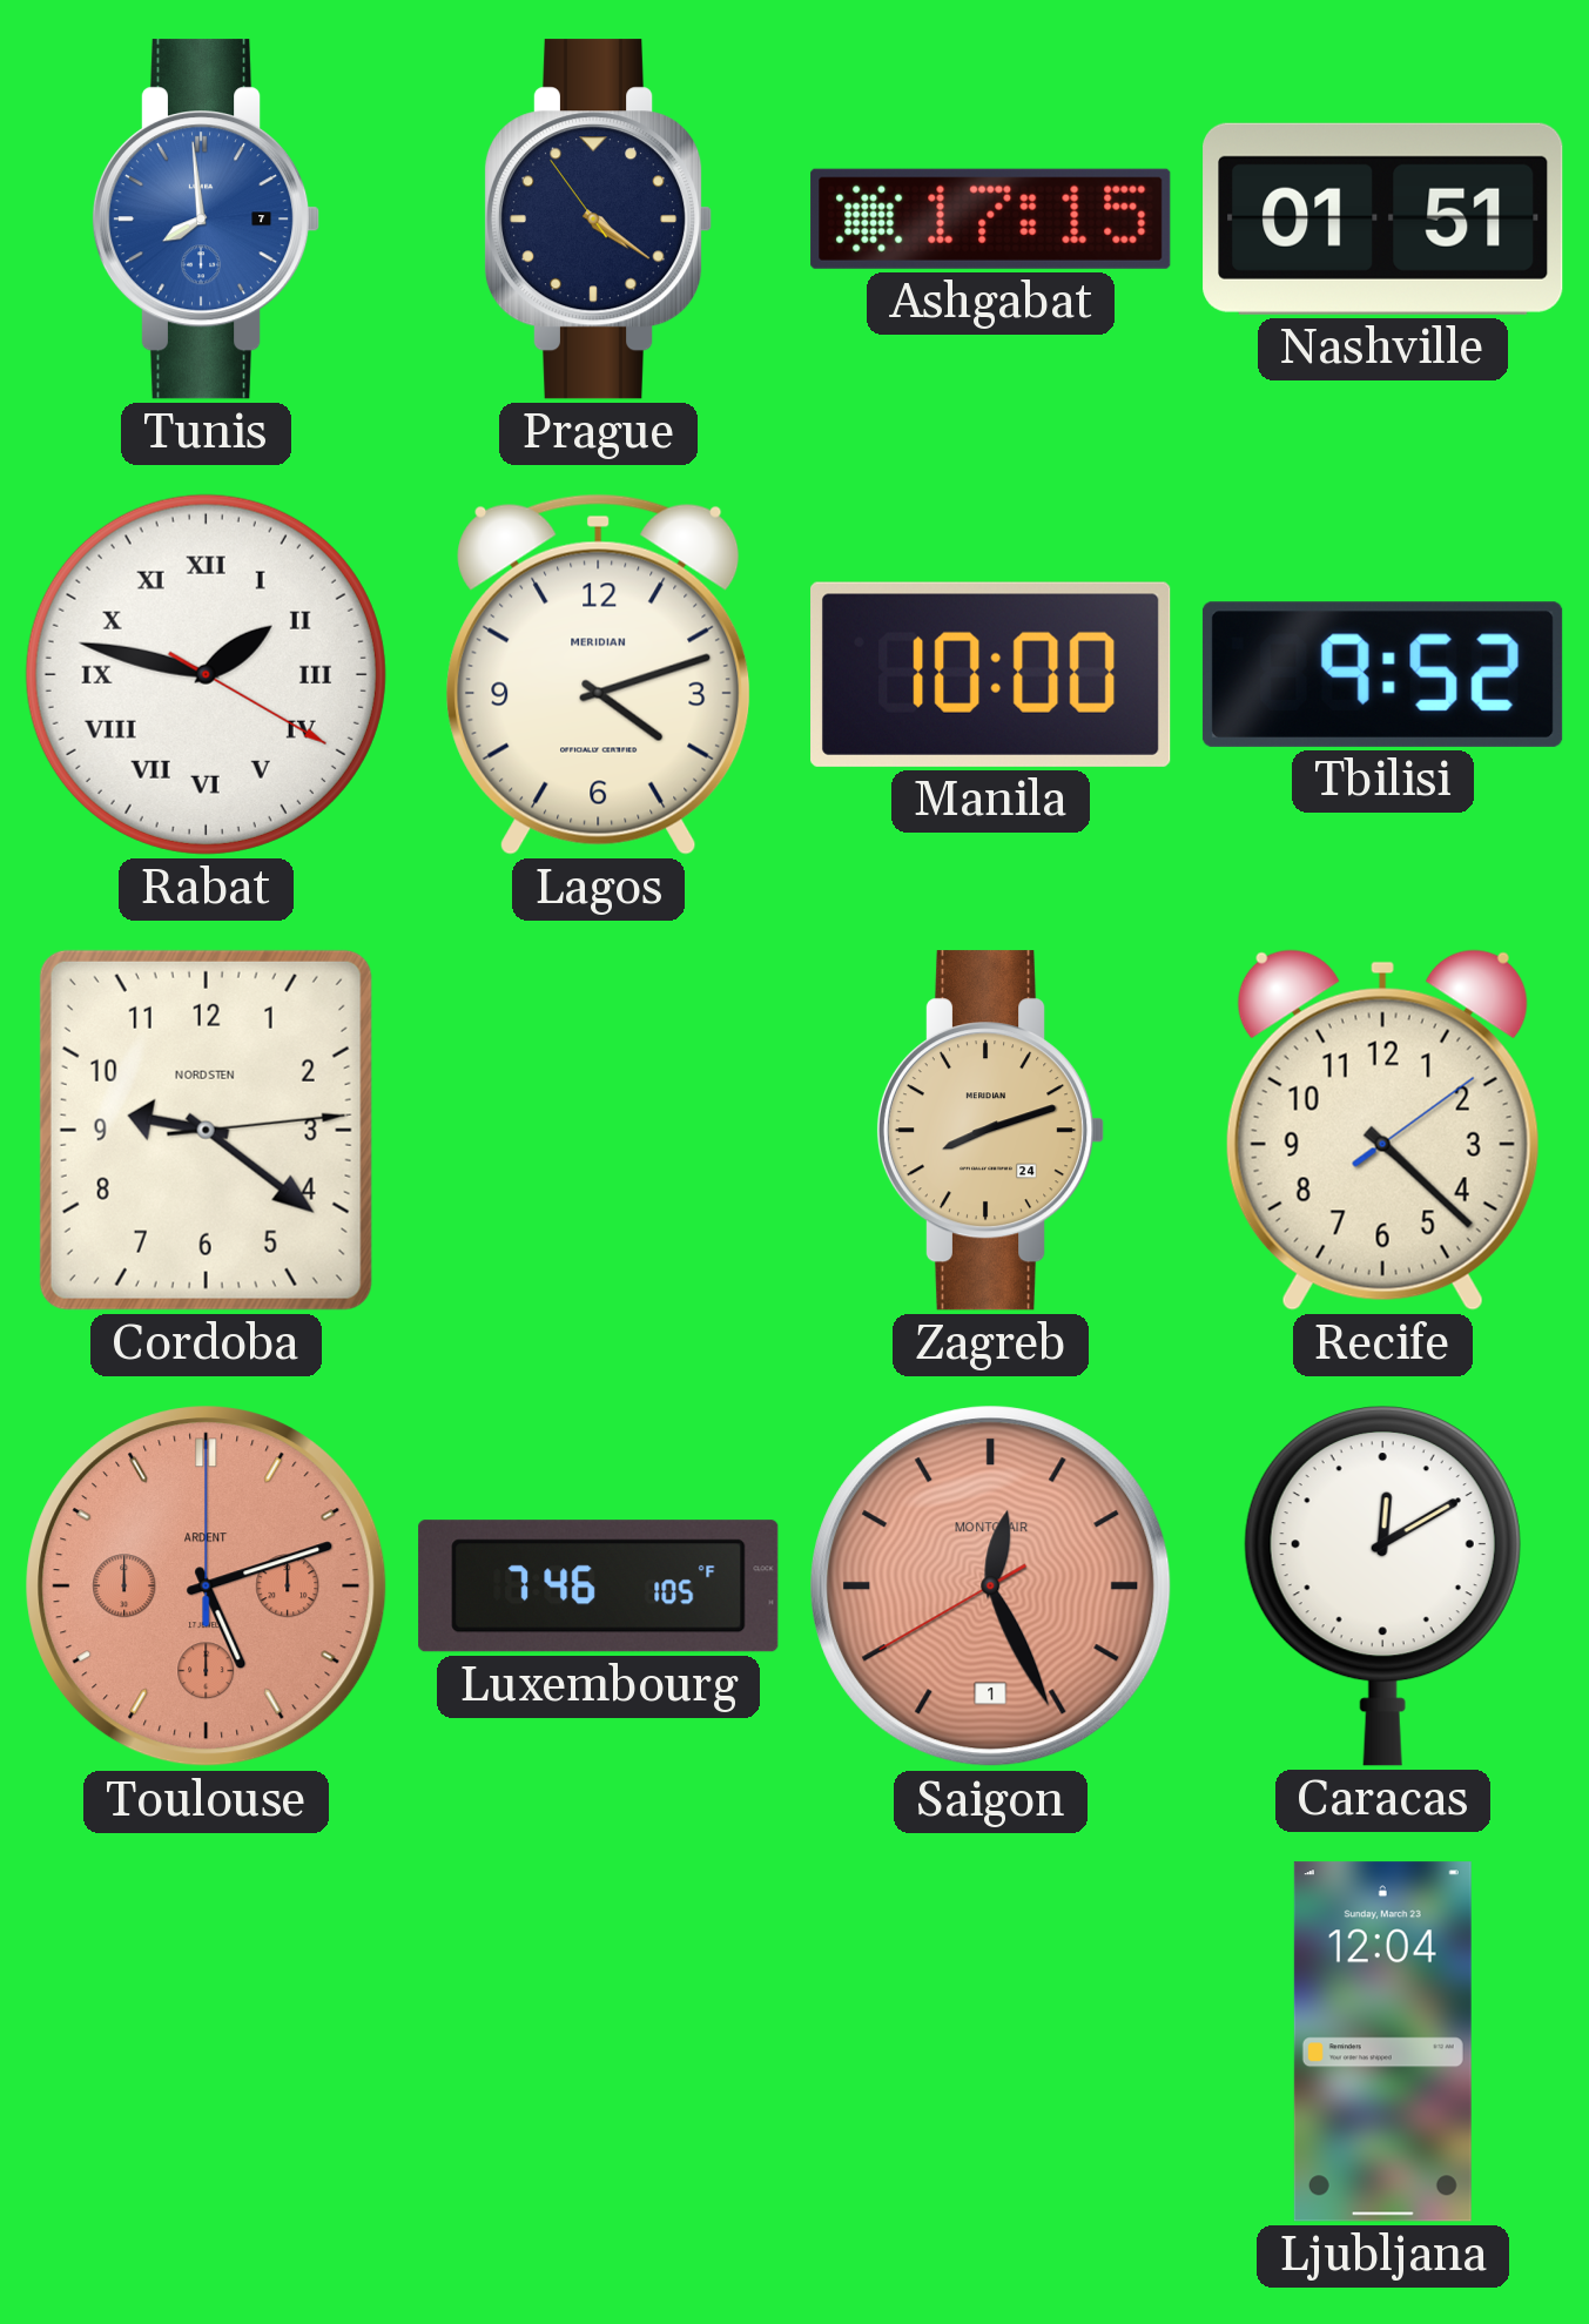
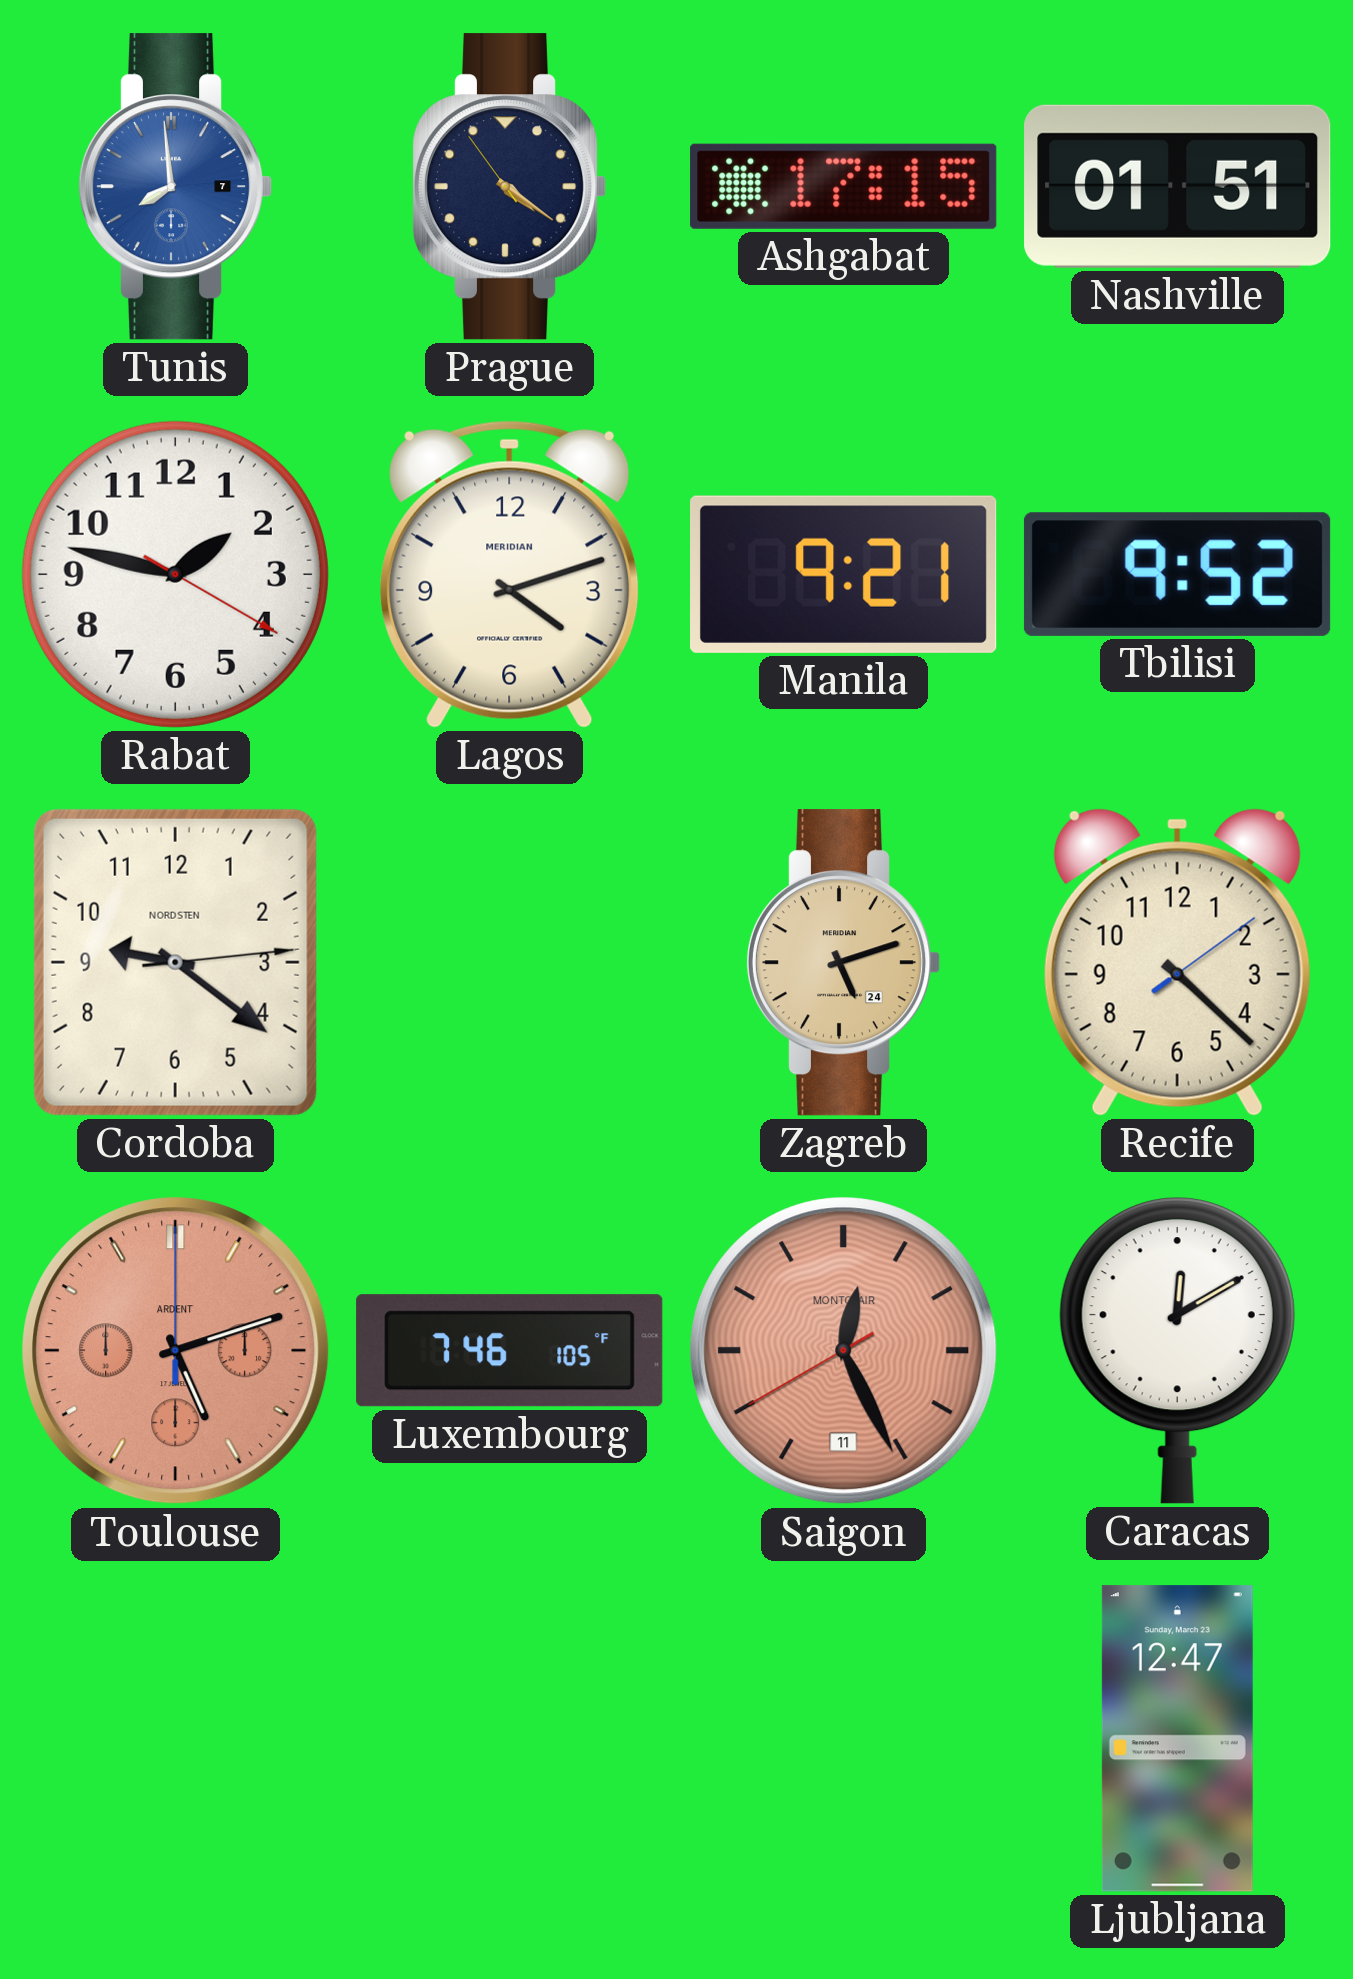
Rabat numerals: Roman -> Arabic
Manila: 10:00 -> 9:21
Zagreb: 8:12 -> 5:12
Saigon date: 1 -> 11
Ljubljana: 12:04 -> 12:47
